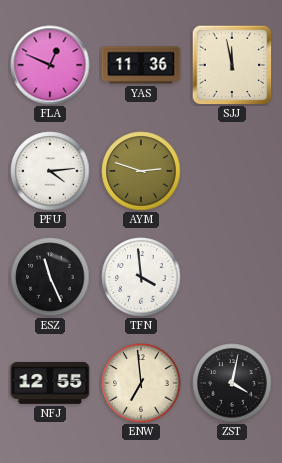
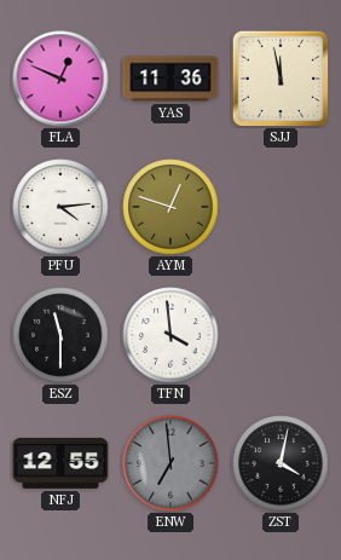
AYM: 2:48 -> 12:48
ESZ: 11:26 -> 11:30
ENW dial: cream -> grey
